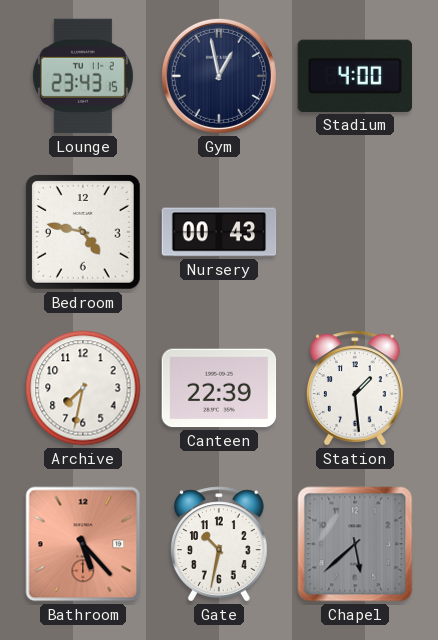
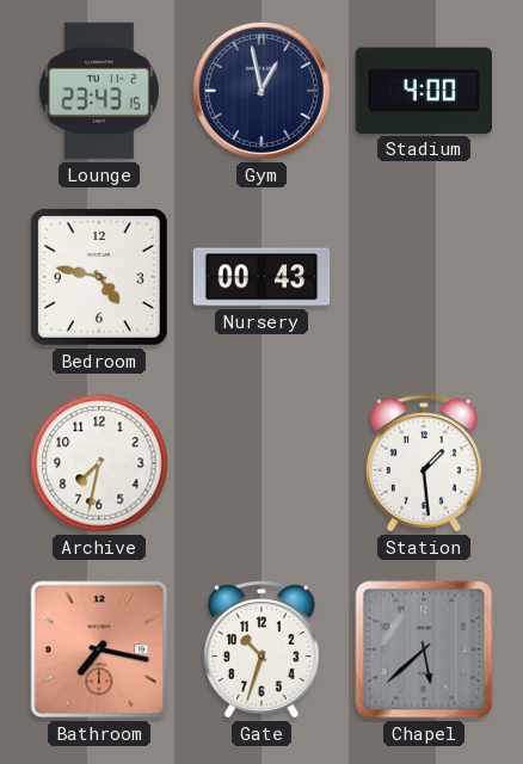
Canteen: 22:39 -> none
Bathroom: 5:23 -> 7:17
Gate: 10:32 -> 10:33
